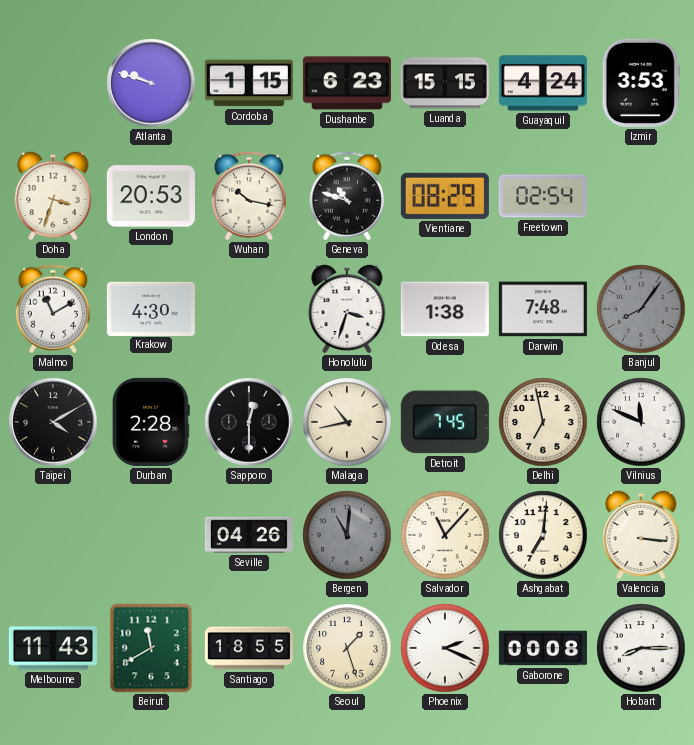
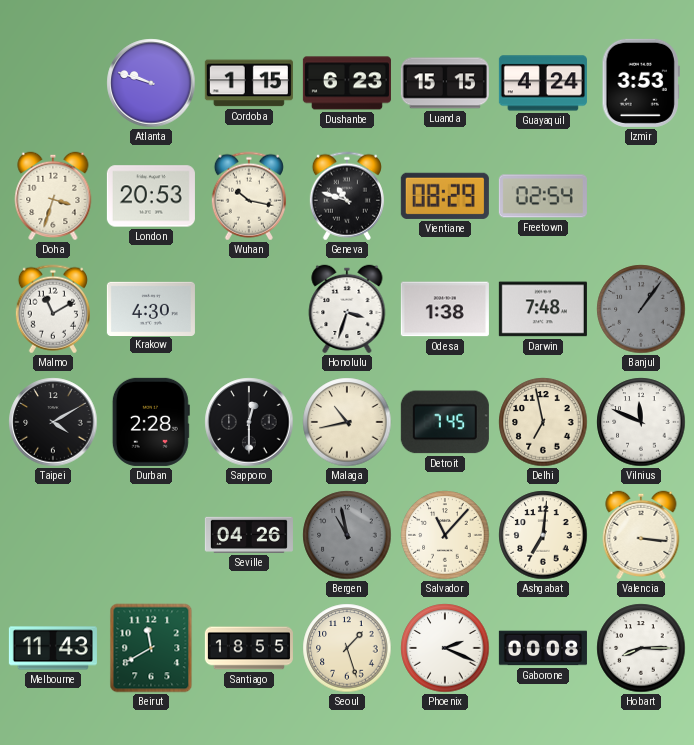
Banjul: 8:06 -> 1:06
Bergen: 11:01 -> 10:58
